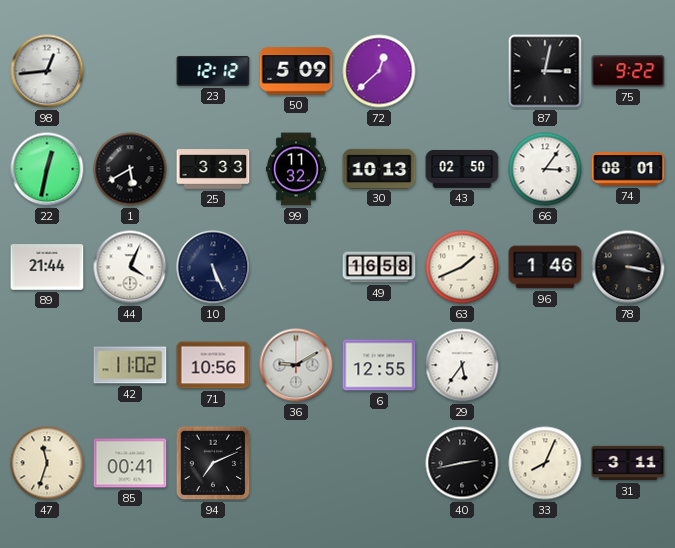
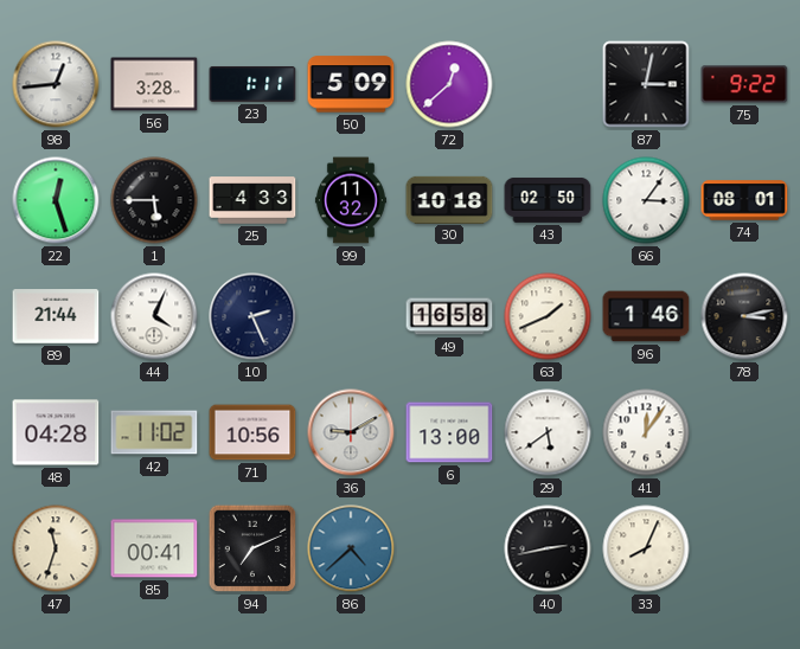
56: none -> 3:28
23: 12:12 -> 1:11
22: 12:32 -> 12:27
1: 5:40 -> 5:45
25: 3:33 -> 4:33
30: 10:13 -> 10:18
10: 5:26 -> 2:26
78: 3:17 -> 3:13
48: none -> 04:28
6: 12:55 -> 13:00
29: 5:36 -> 5:39
41: none -> 12:06
86: none -> 4:38
31: 3:11 -> none
